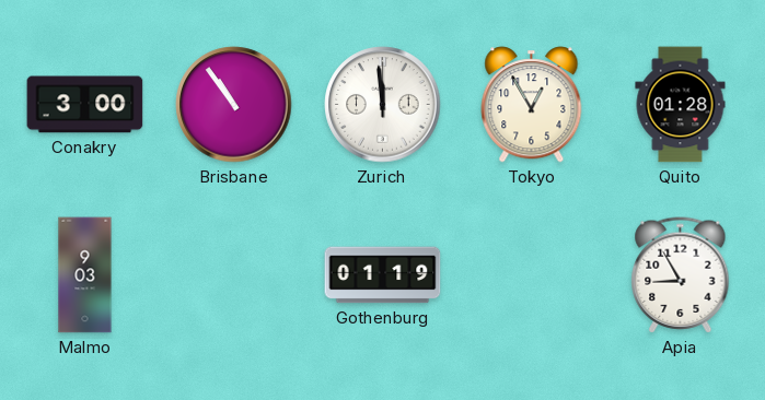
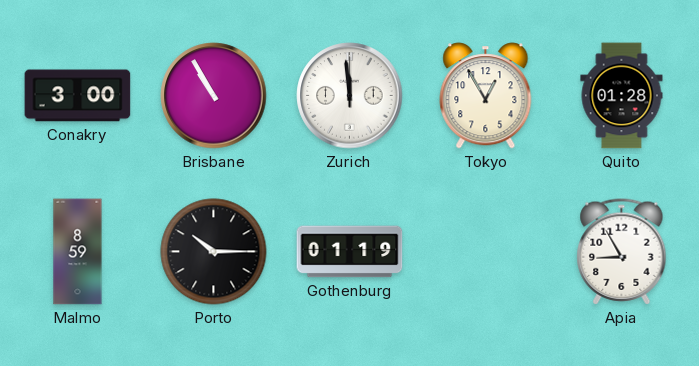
Brisbane: 10:54 -> 10:55
Malmo: 9:03 -> 8:59
Porto: none -> 10:15
